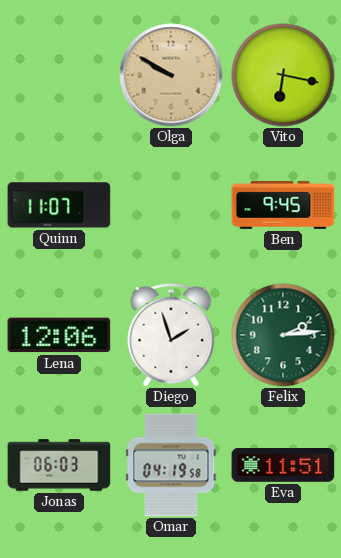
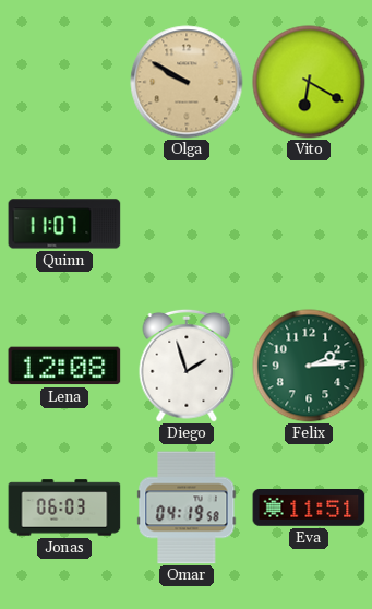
Vito: 6:17 -> 6:20
Ben: 9:45 -> none
Lena: 12:06 -> 12:08
